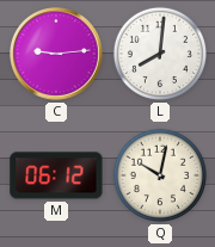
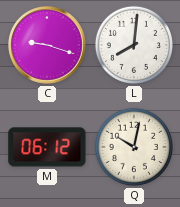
C: 9:14 -> 9:18
